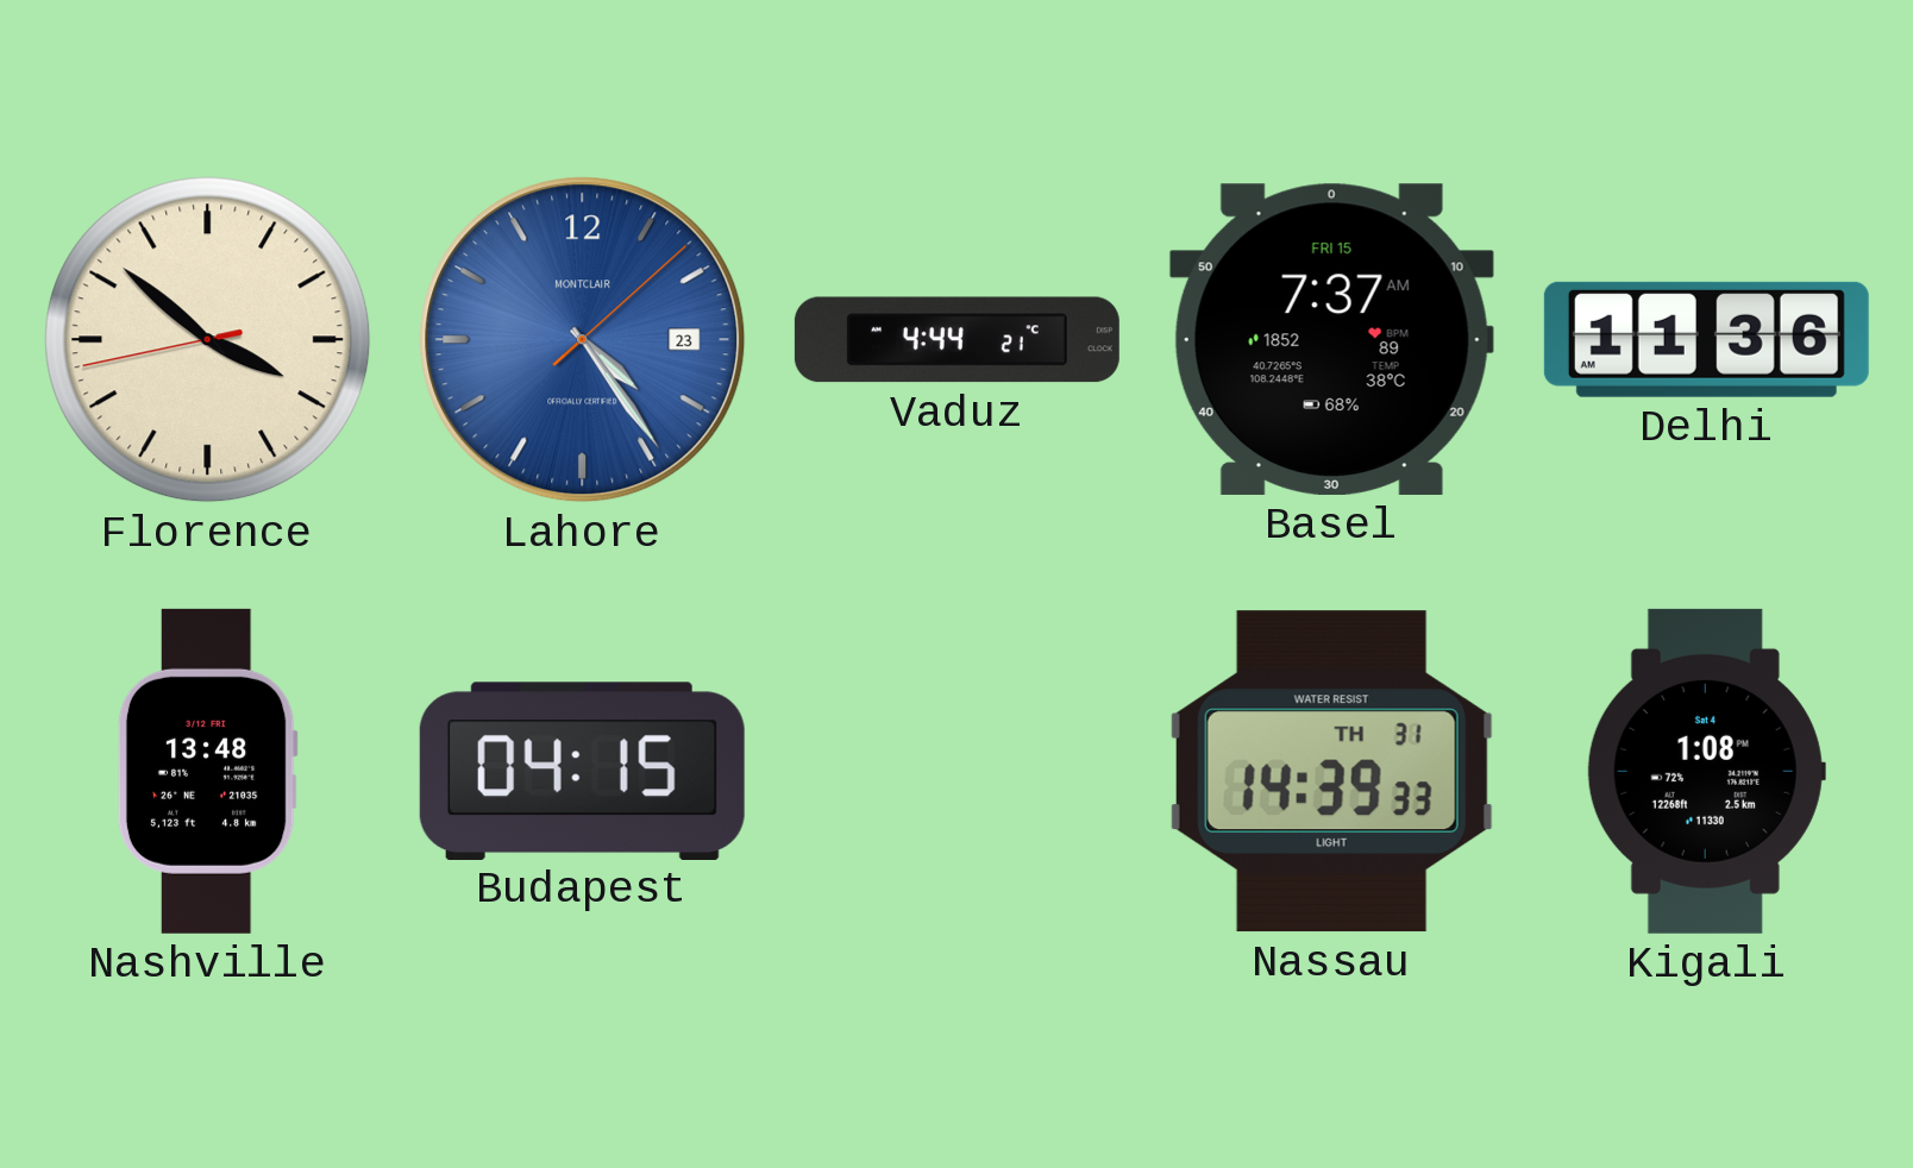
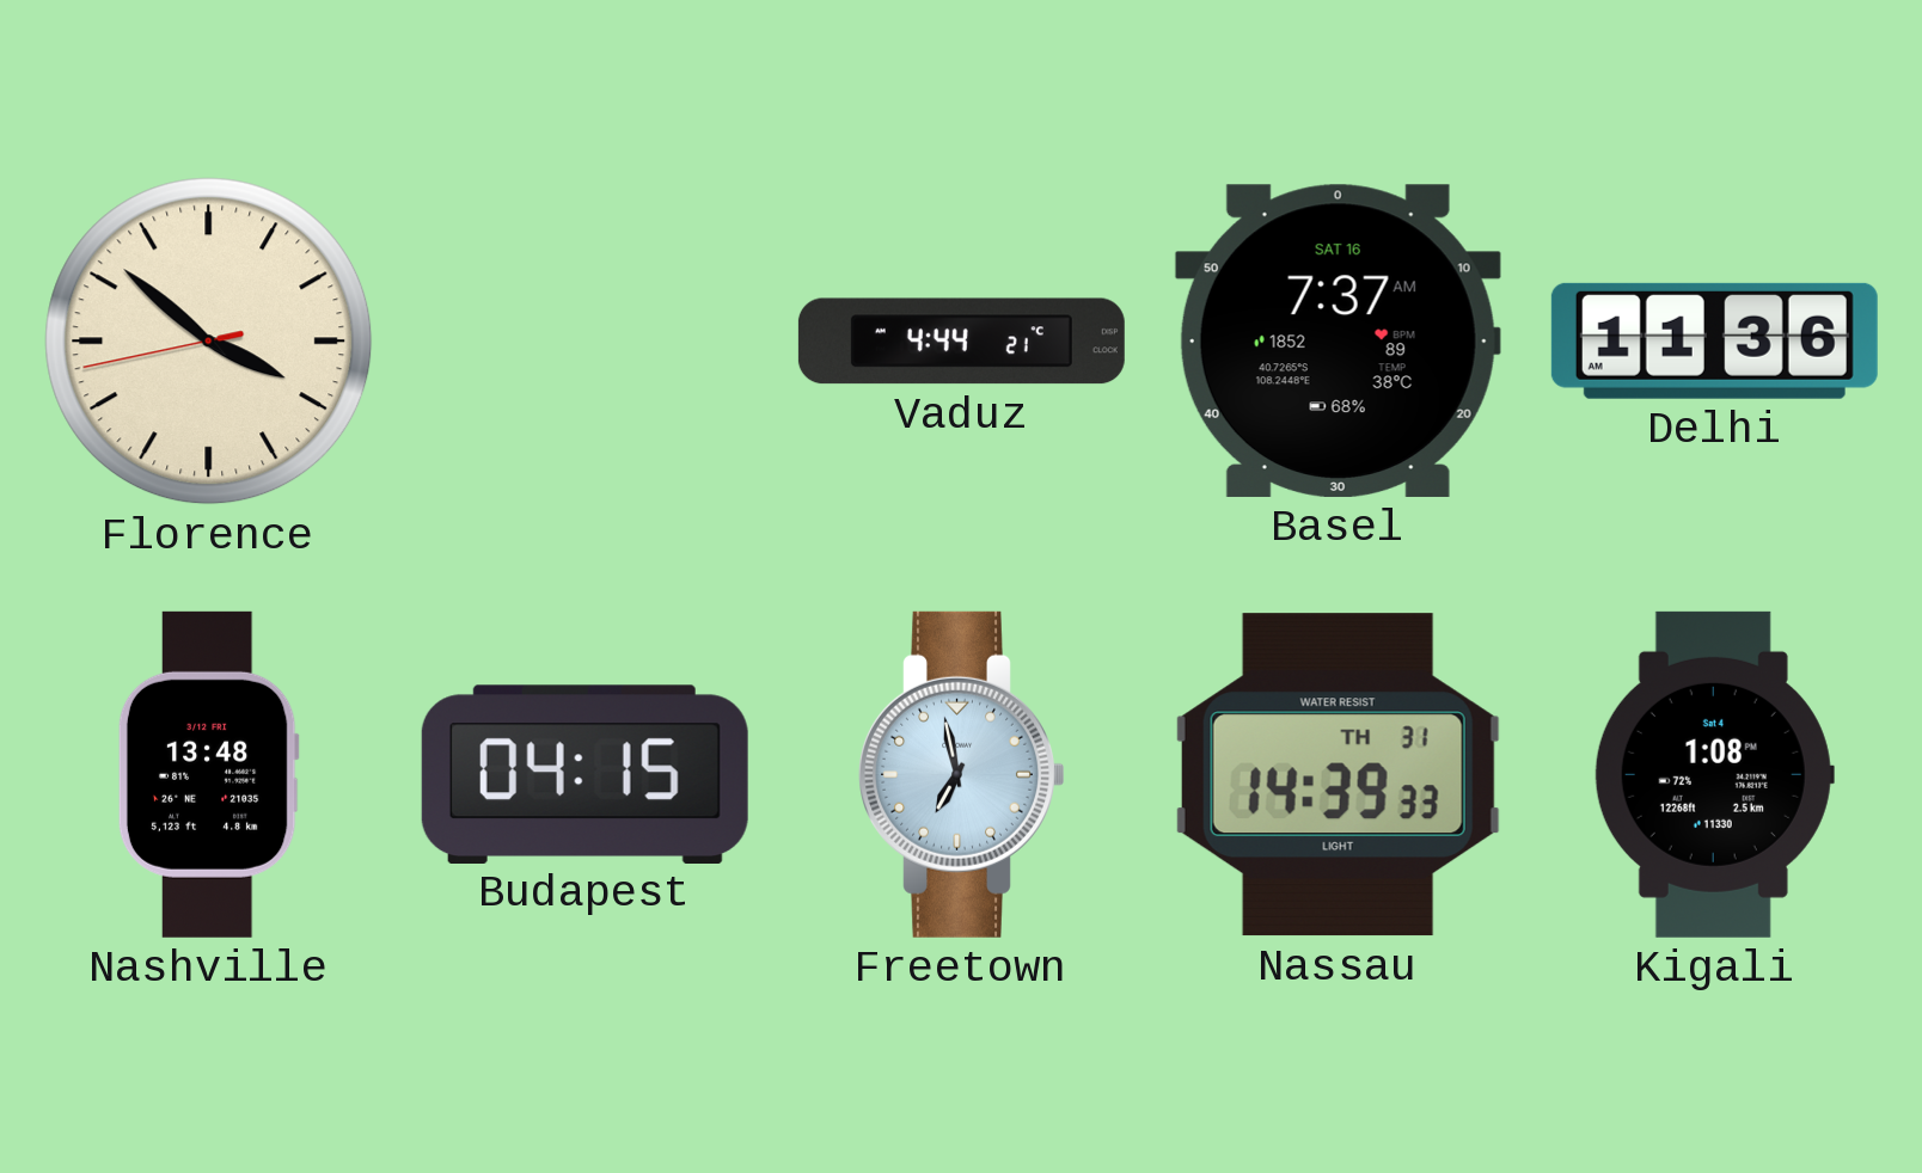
Lahore: 4:24 -> none
Basel date: FRI 15 -> SAT 16
Freetown: none -> 6:58
